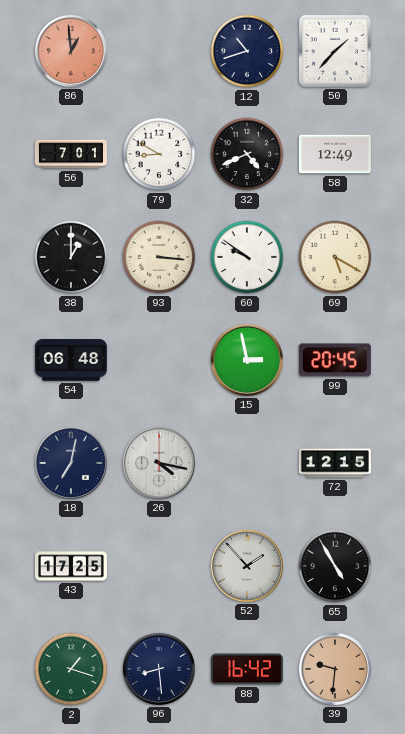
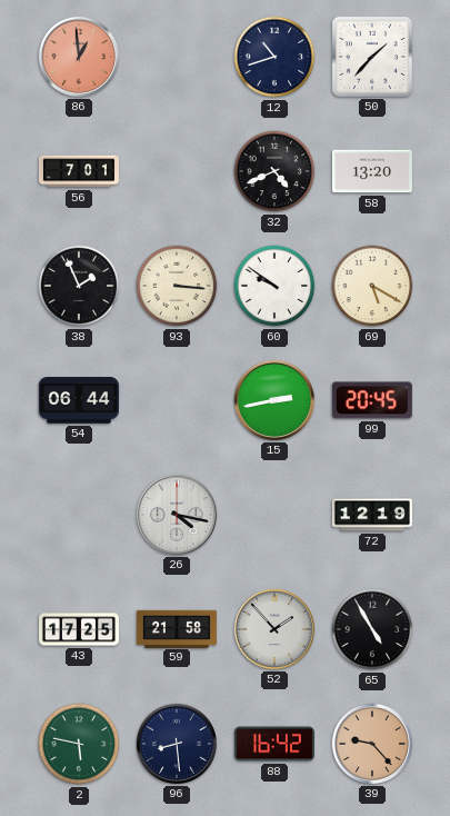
79: 8:50 -> none
58: 12:49 -> 13:20
38: 1:00 -> 1:56
54: 06:48 -> 06:44
15: 2:58 -> 2:43
18: 7:02 -> none
72: 12:15 -> 12:19
59: none -> 21:58
2: 1:18 -> 5:47
39: 9:31 -> 9:23
